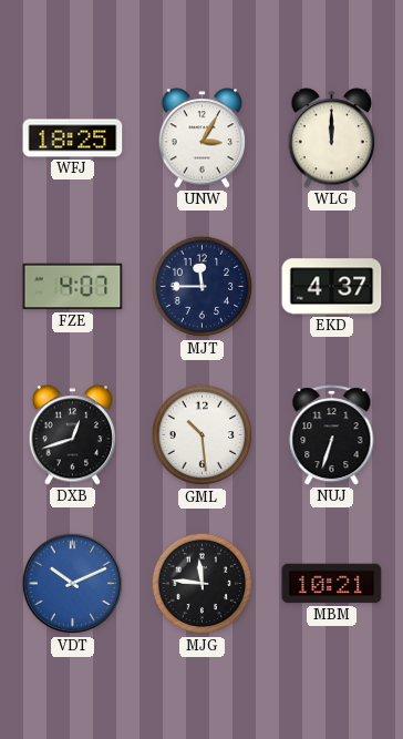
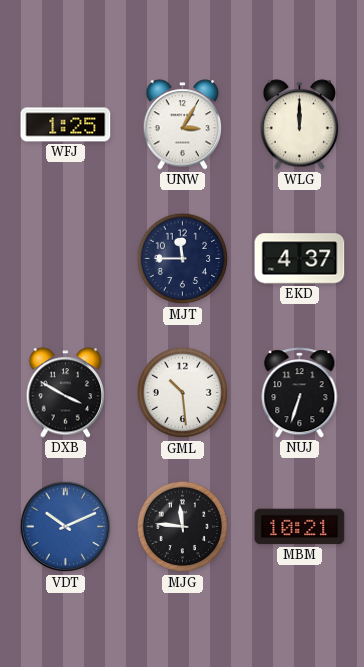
WFJ: 18:25 -> 1:25
FZE: 4:07 -> none
DXB: 12:42 -> 3:50
